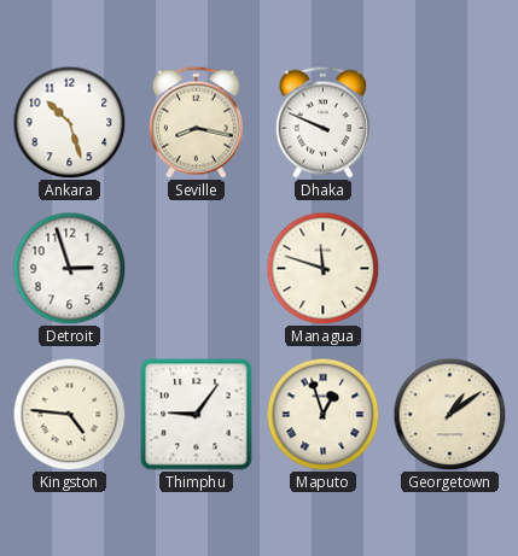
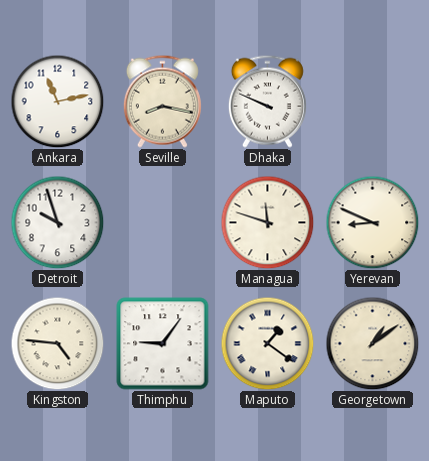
Ankara: 10:27 -> 11:13
Detroit: 2:57 -> 9:57
Yerevan: none -> 8:49
Maputo: 12:57 -> 1:21
